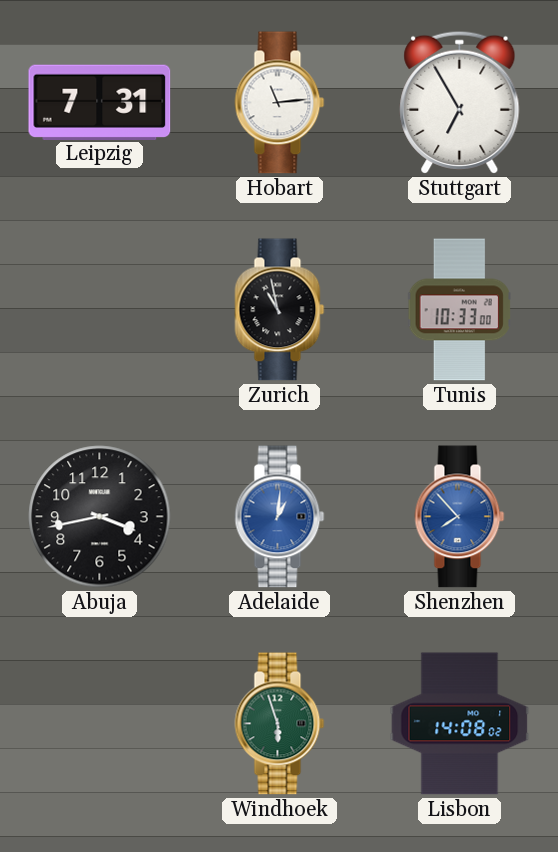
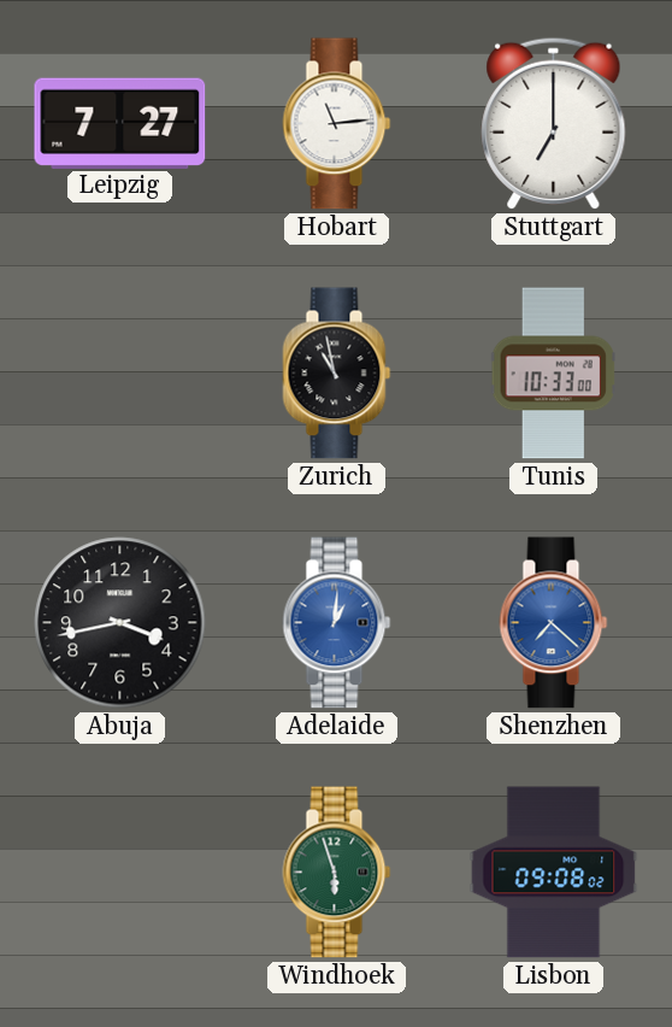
Leipzig: 7:31 -> 7:27
Stuttgart: 6:55 -> 7:00
Shenzhen: 7:53 -> 7:22
Lisbon: 14:08 -> 09:08
